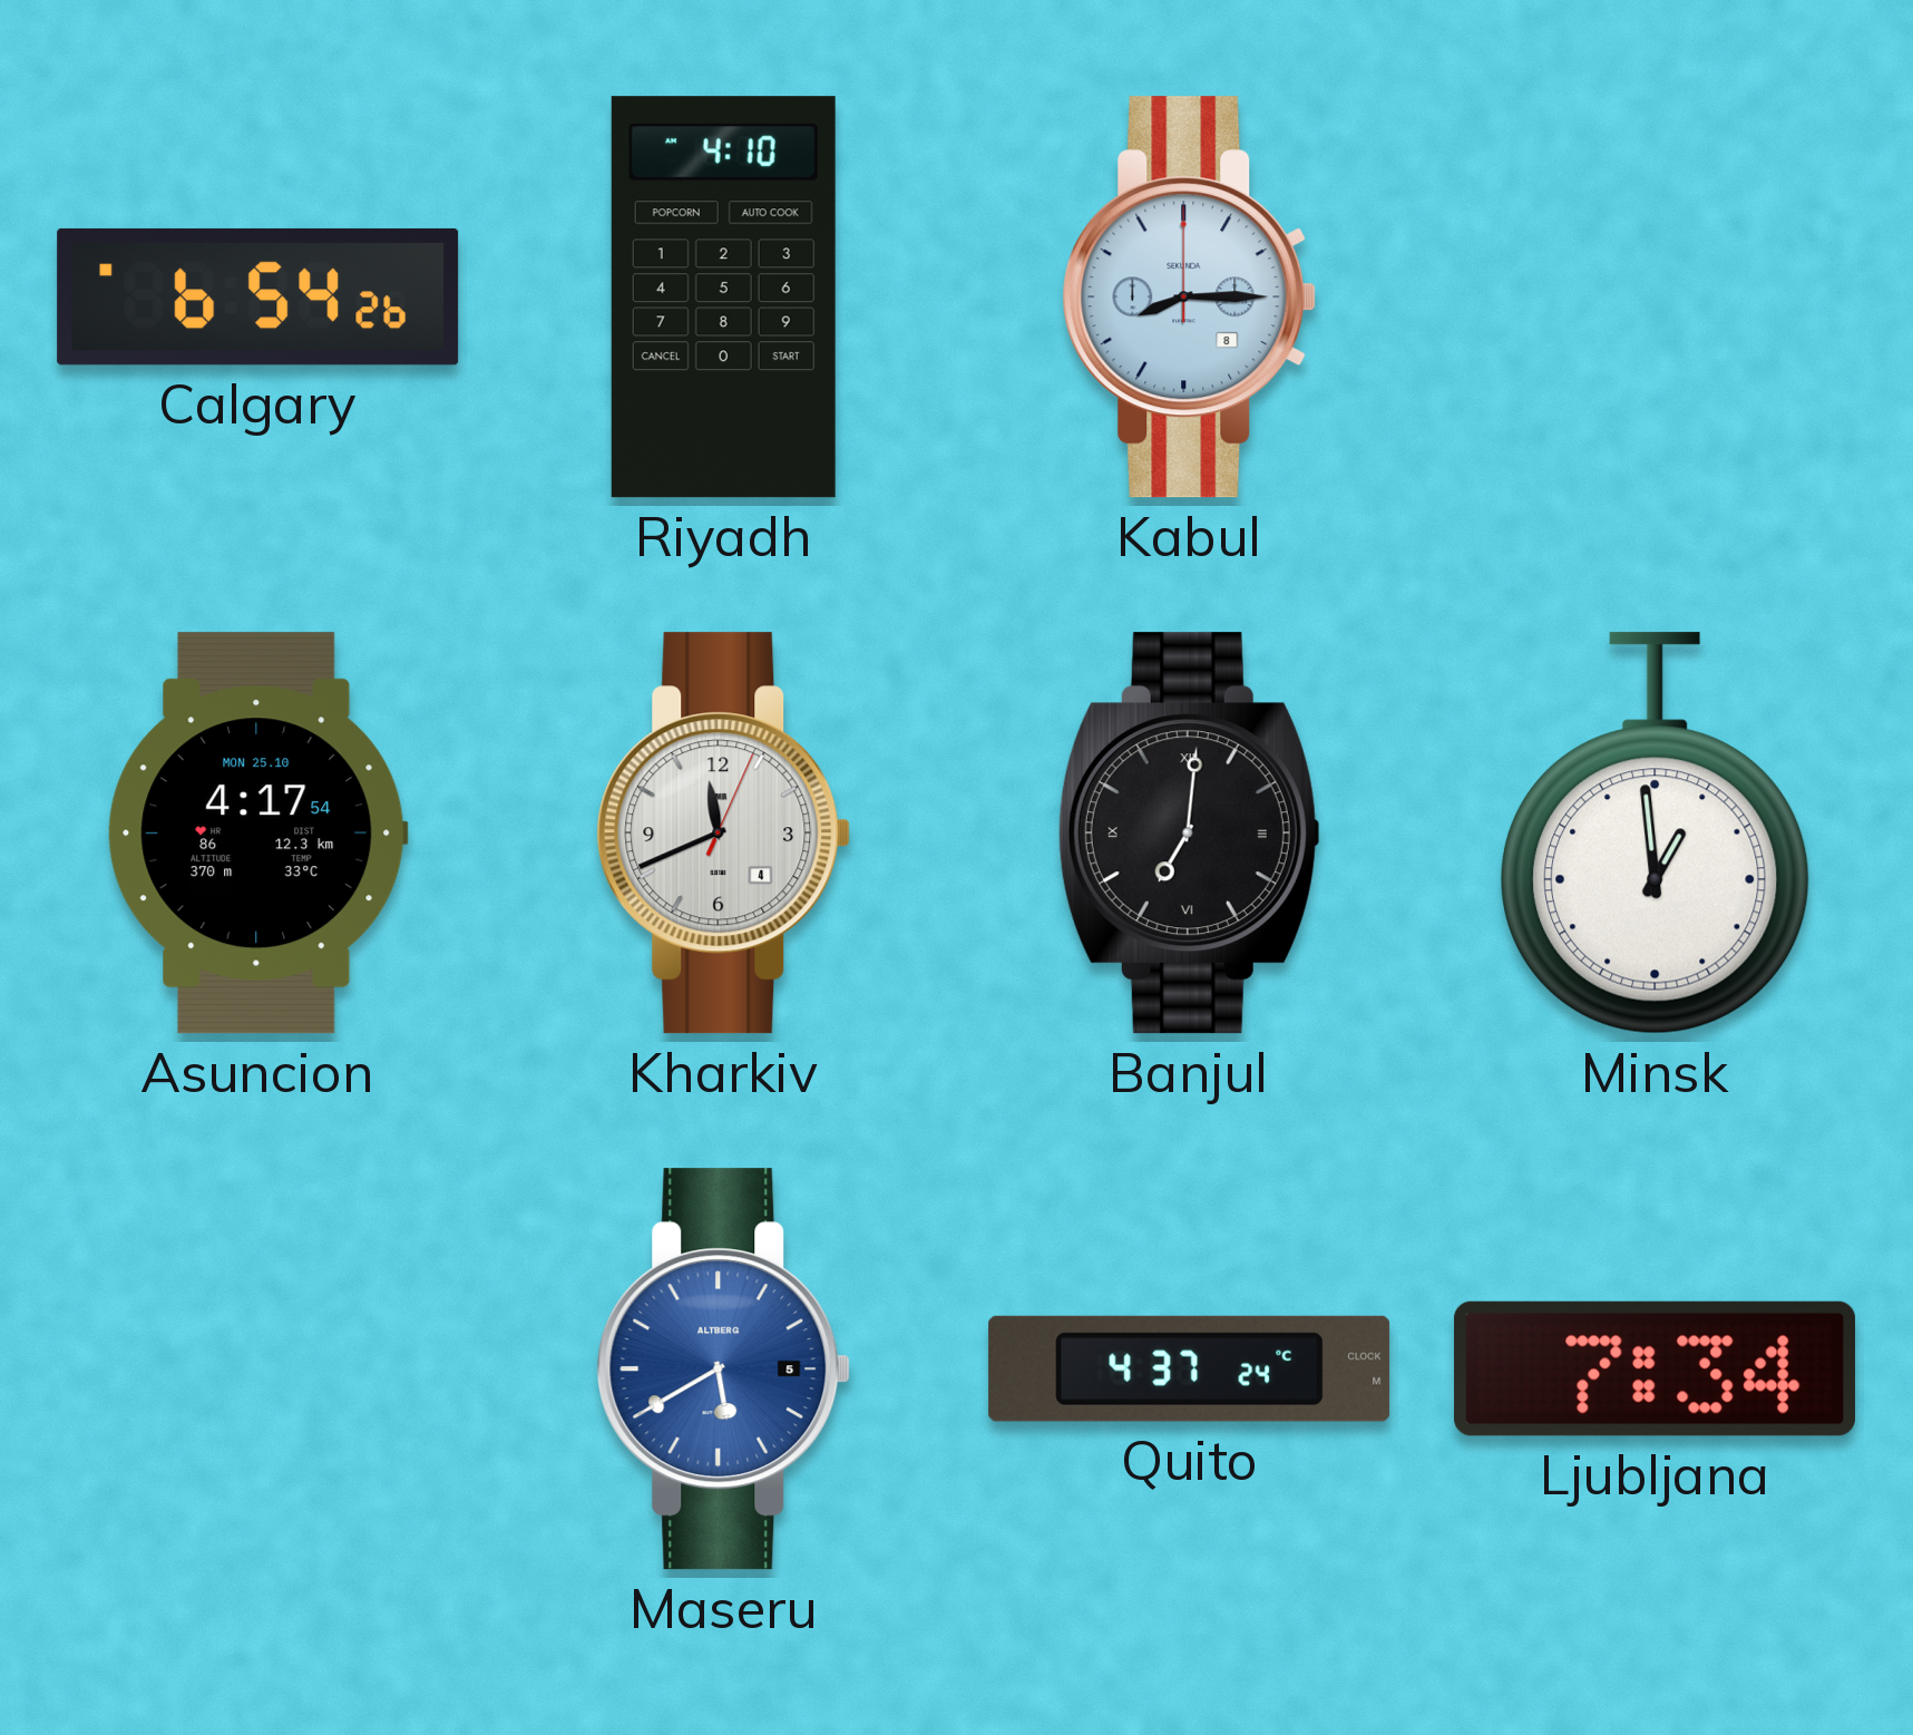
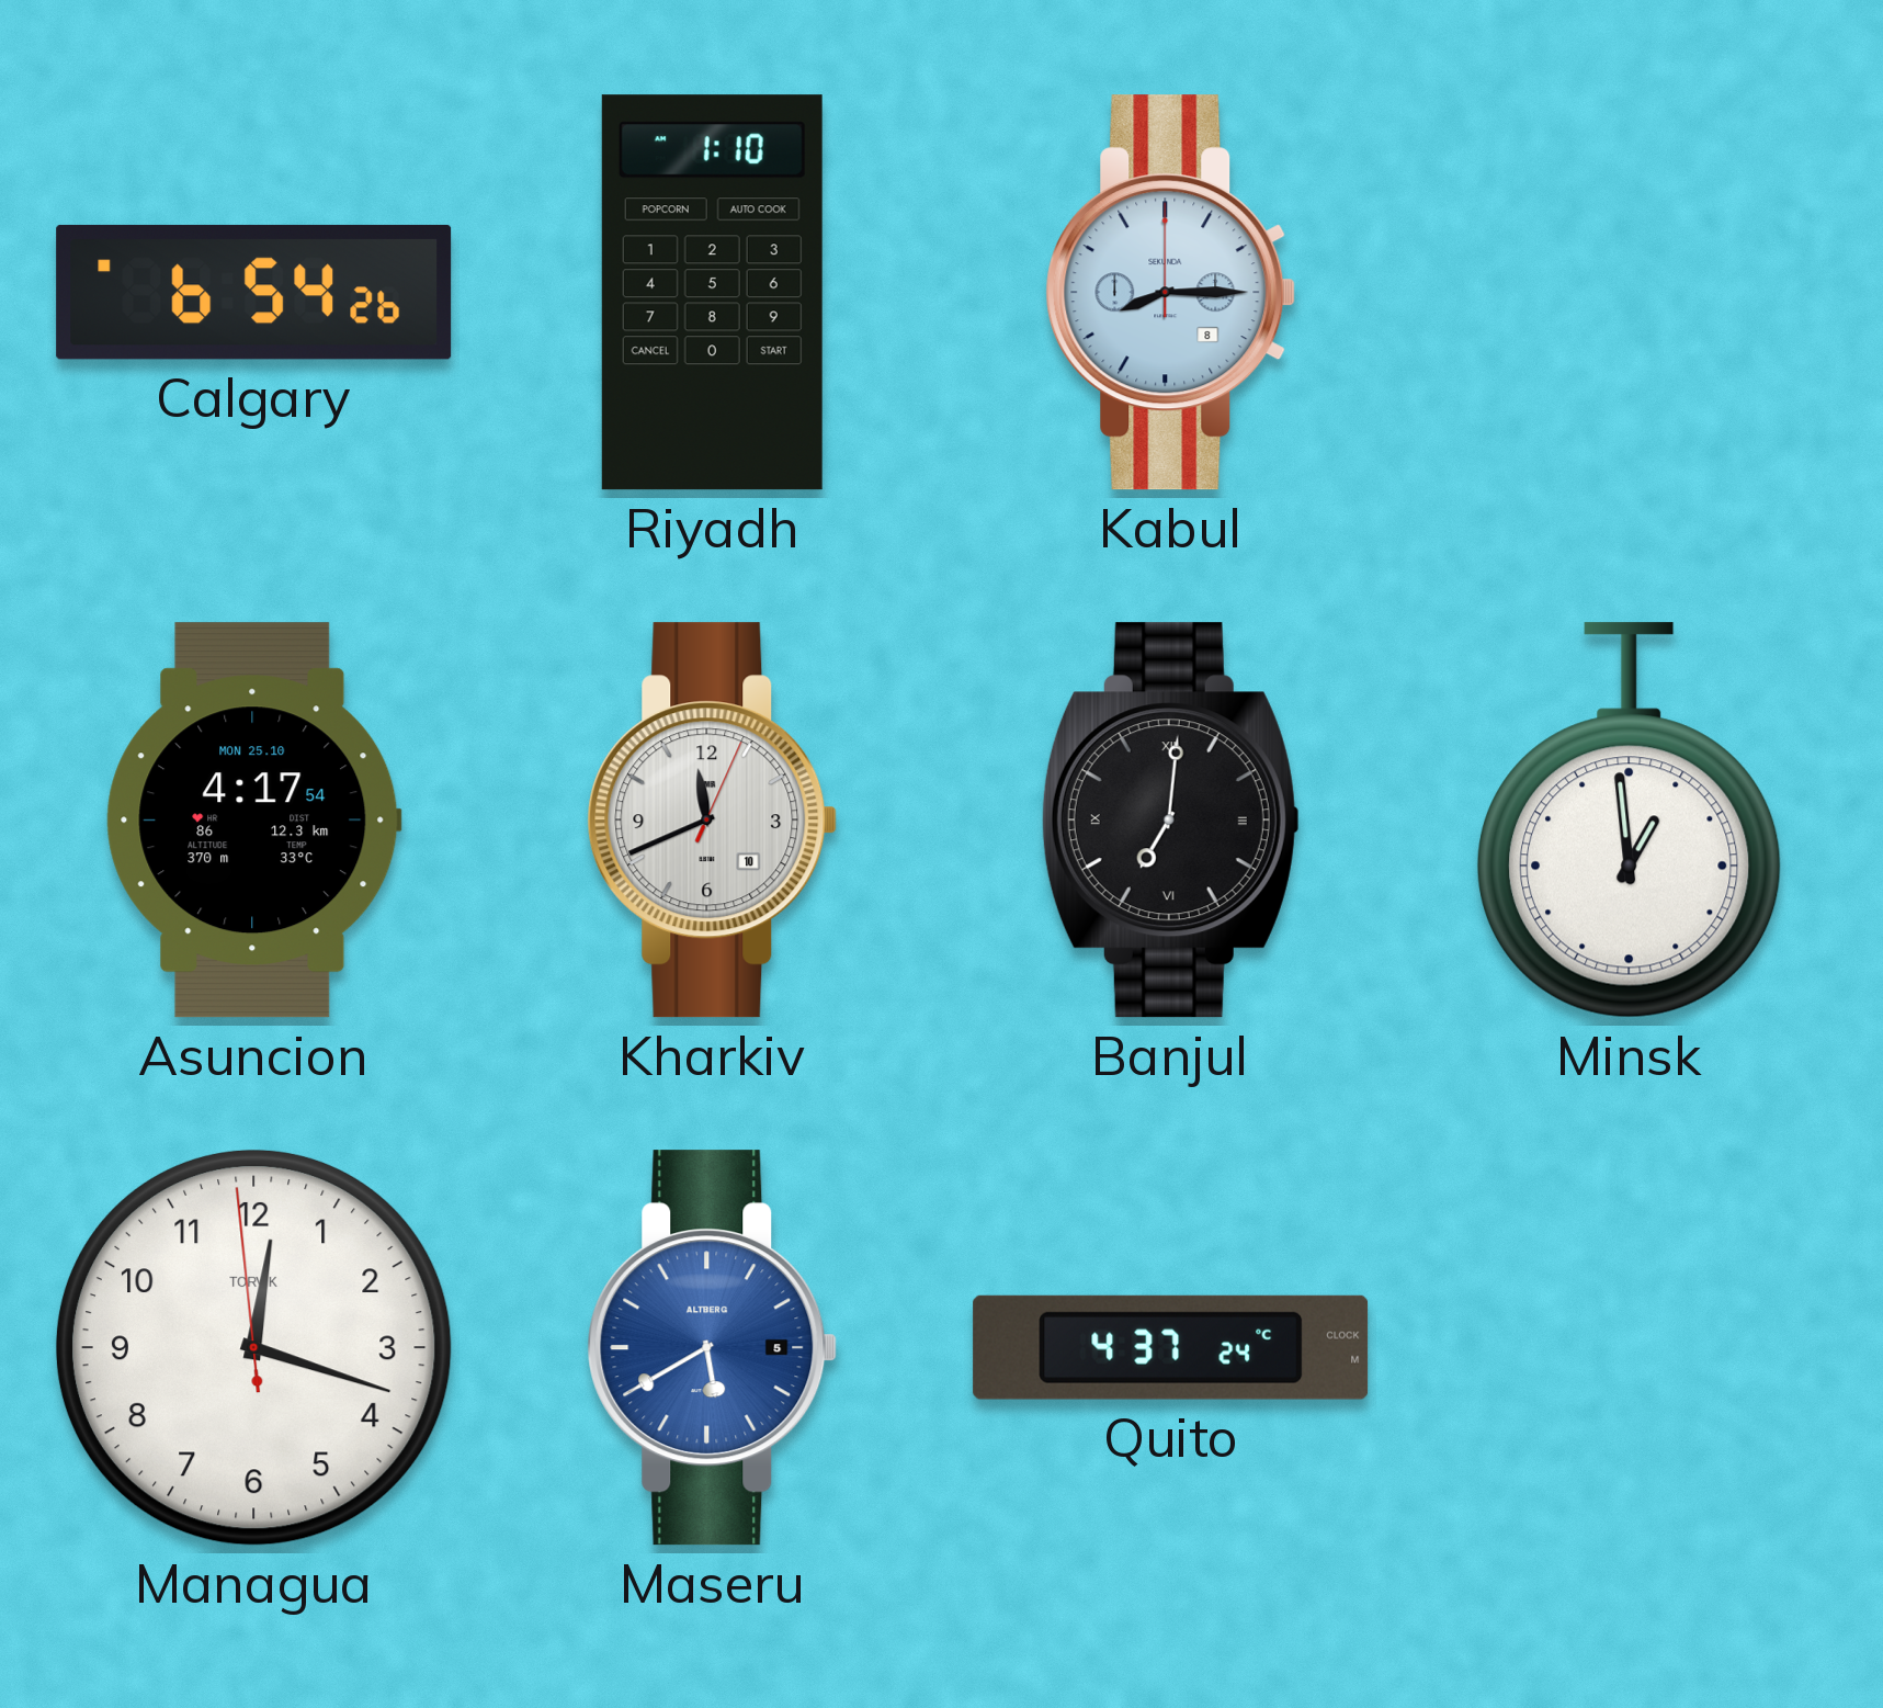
Riyadh: 4:10 -> 1:10
Kharkiv date: 4 -> 10
Managua: none -> 12:17
Ljubljana: 7:34 -> none
